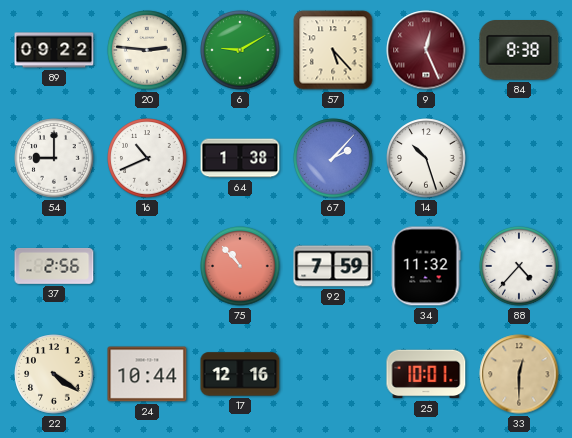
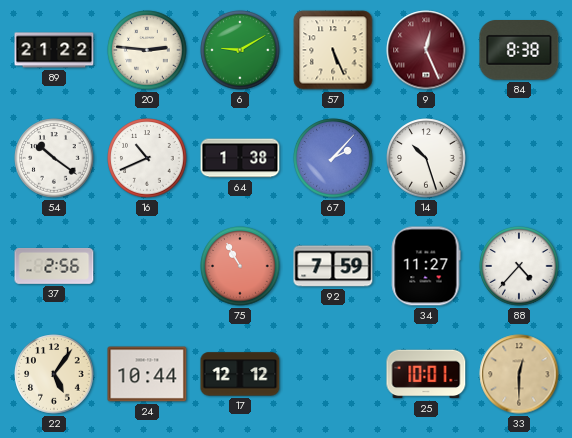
89: 09:22 -> 21:22
57: 5:23 -> 5:26
54: 9:00 -> 10:21
75: 10:53 -> 10:55
34: 11:32 -> 11:27
22: 4:21 -> 5:06
17: 12:16 -> 12:12
